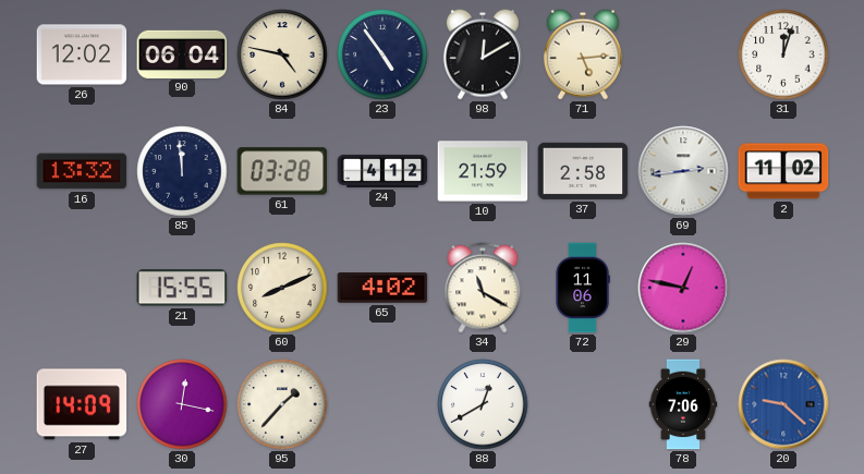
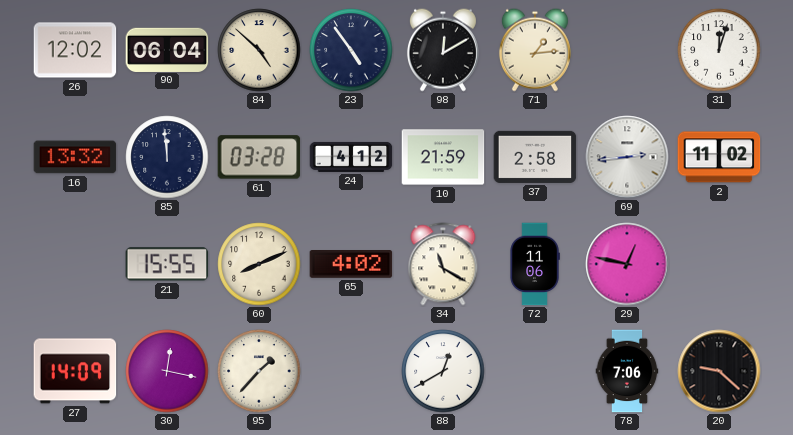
84: 4:47 -> 4:52
71: 5:14 -> 1:14
20 dial: blue -> black
